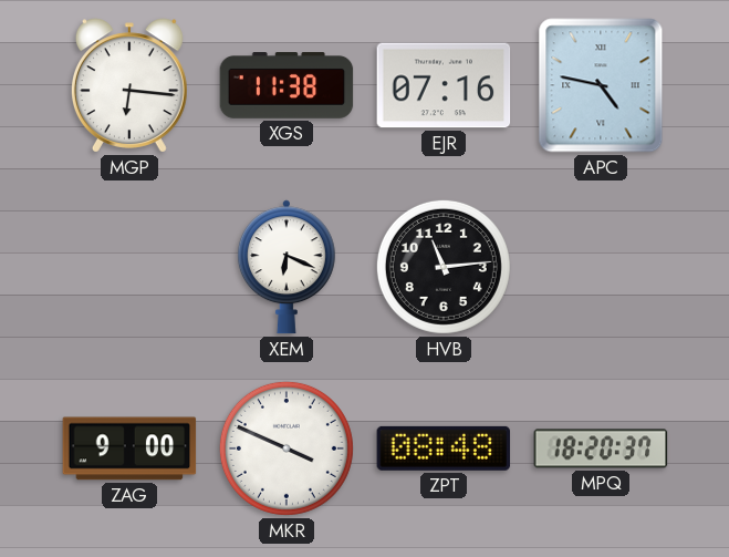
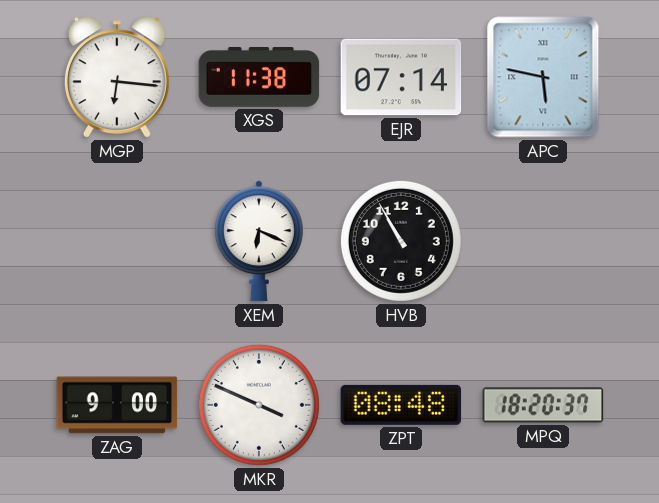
EJR: 07:16 -> 07:14
APC: 4:47 -> 5:47
HVB: 11:14 -> 10:55
